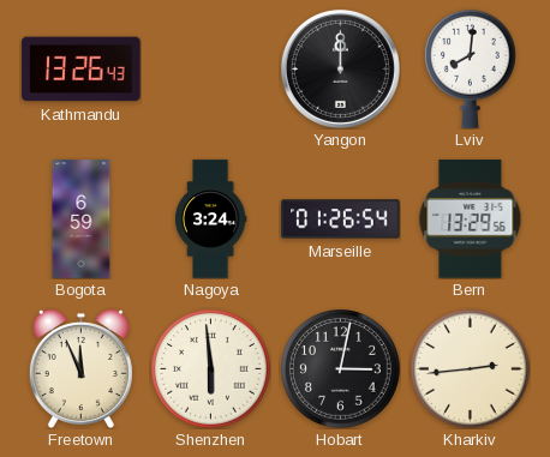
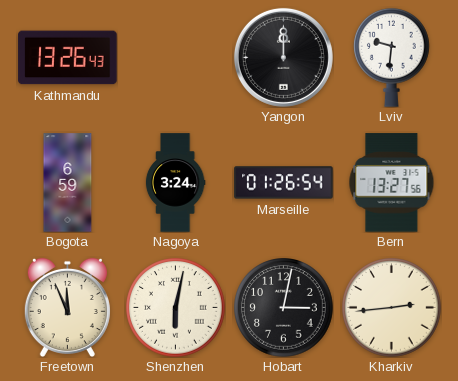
Lviv: 8:01 -> 9:31
Bern: 13:29 -> 13:27
Shenzhen: 5:59 -> 6:02
